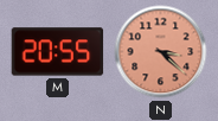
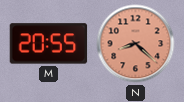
N: 3:22 -> 8:22
